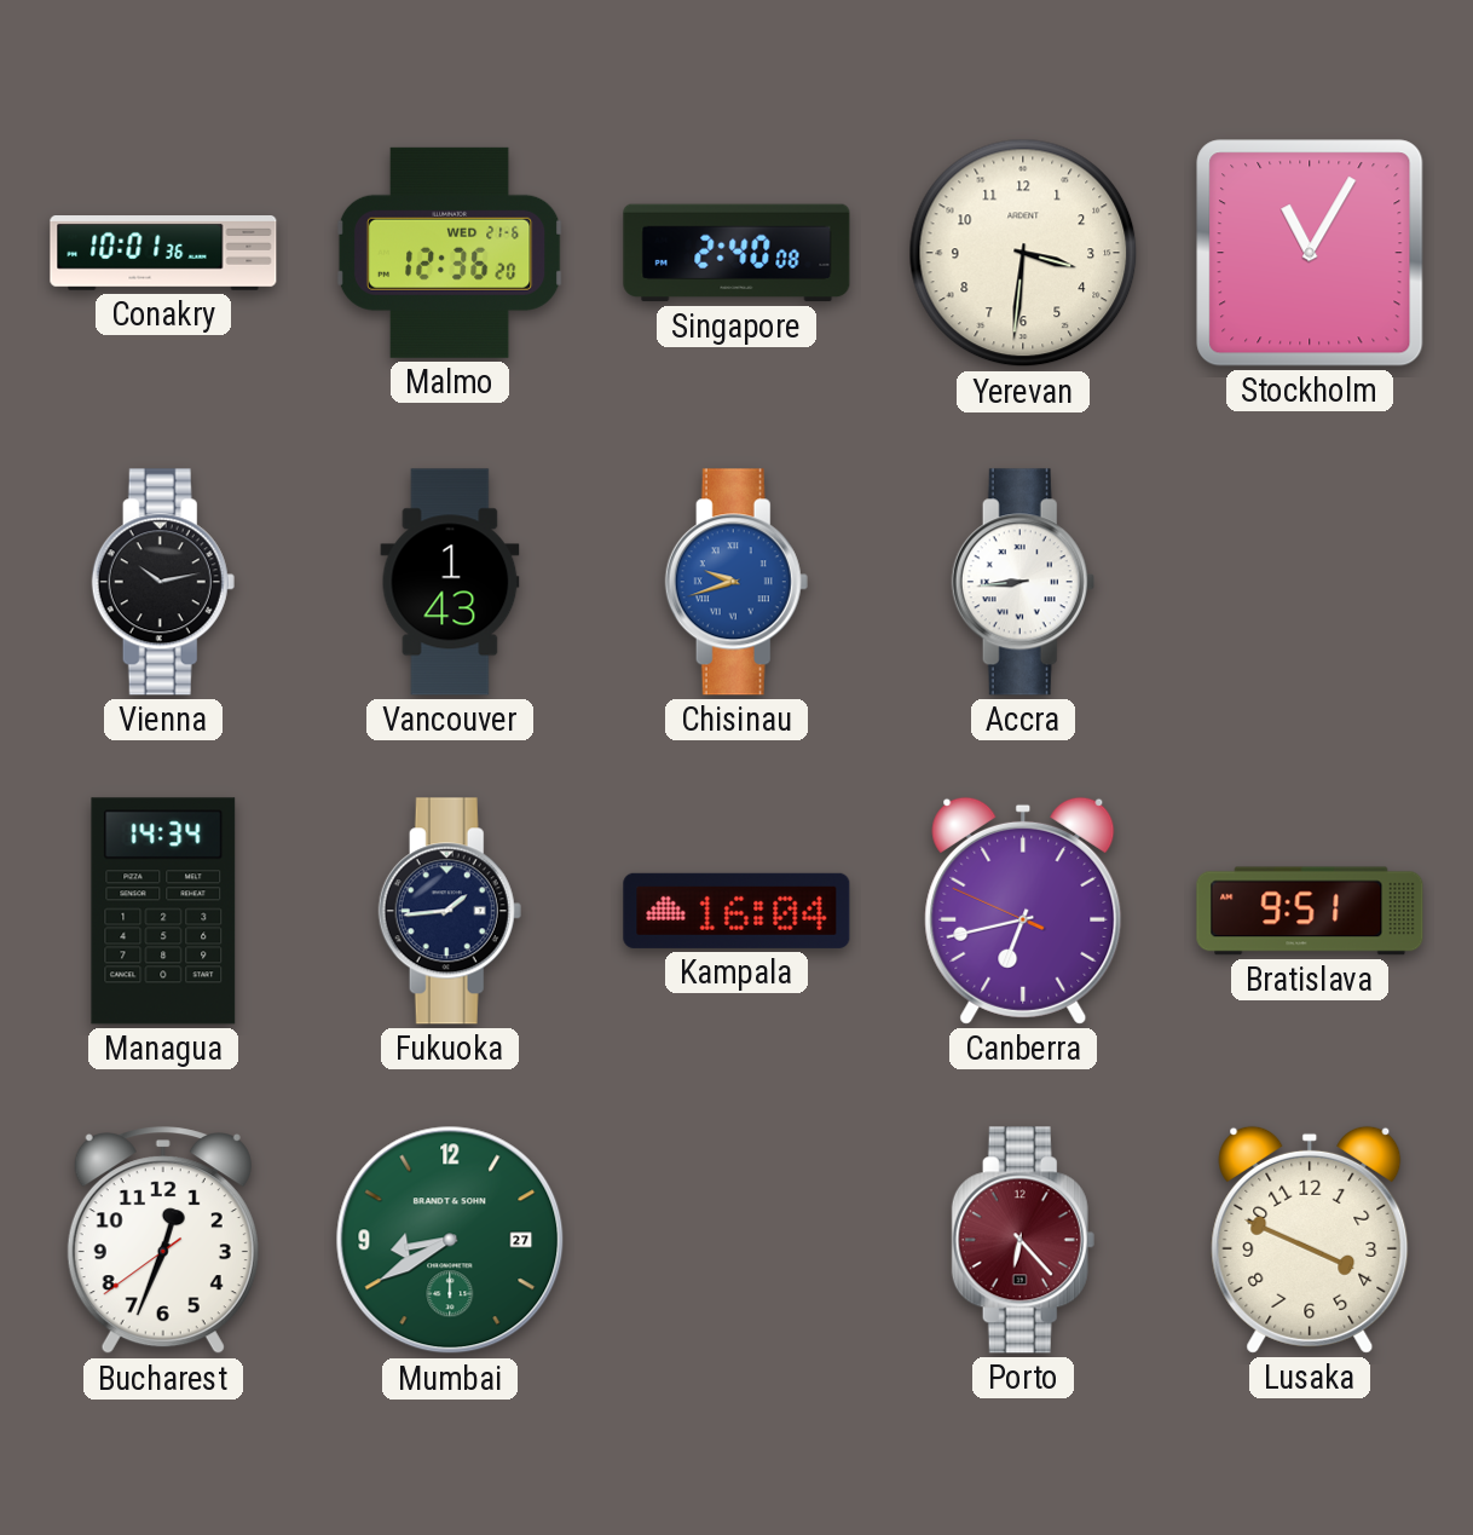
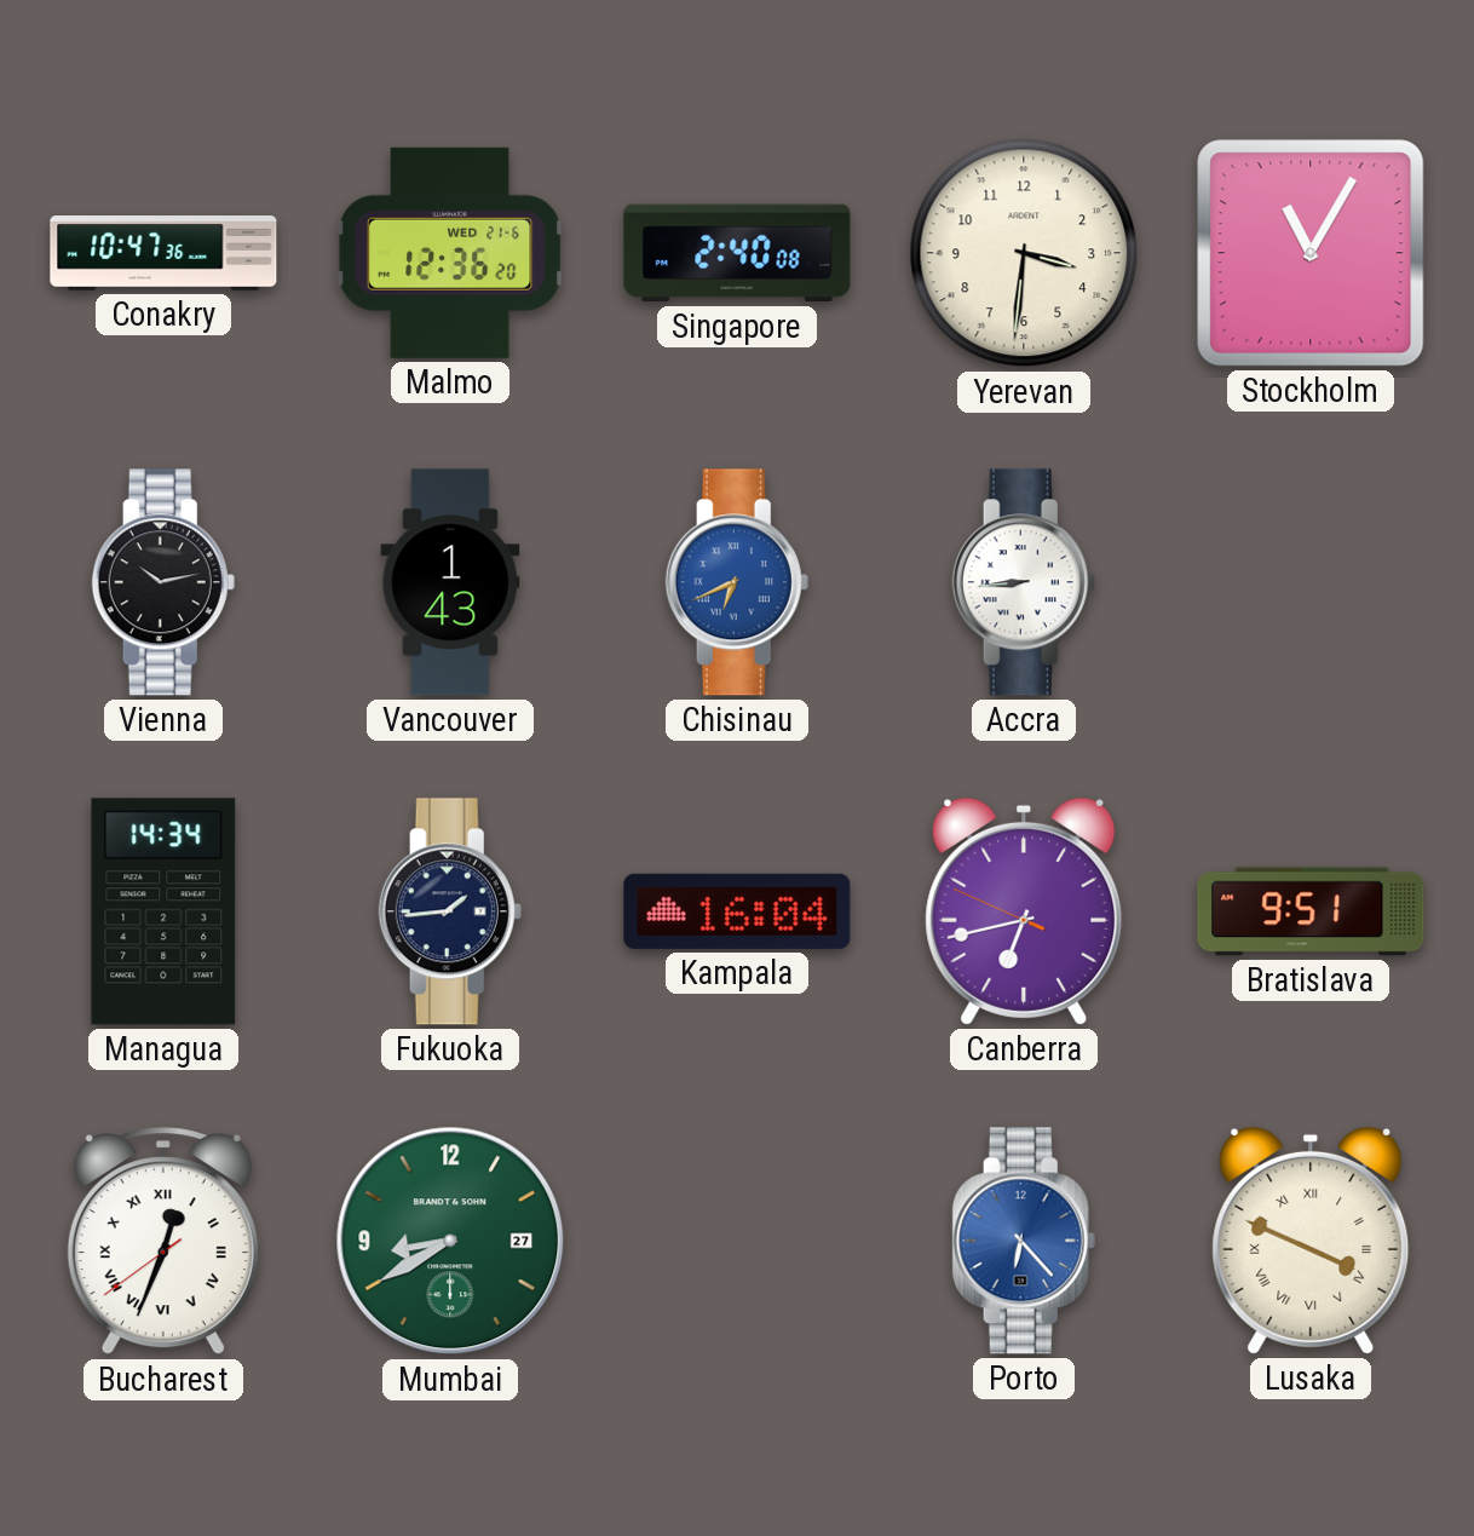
Conakry: 10:01 -> 10:47
Chisinau: 9:42 -> 6:41
Bucharest numerals: Arabic -> Roman
Porto dial: burgundy -> blue
Lusaka numerals: Arabic -> Roman
